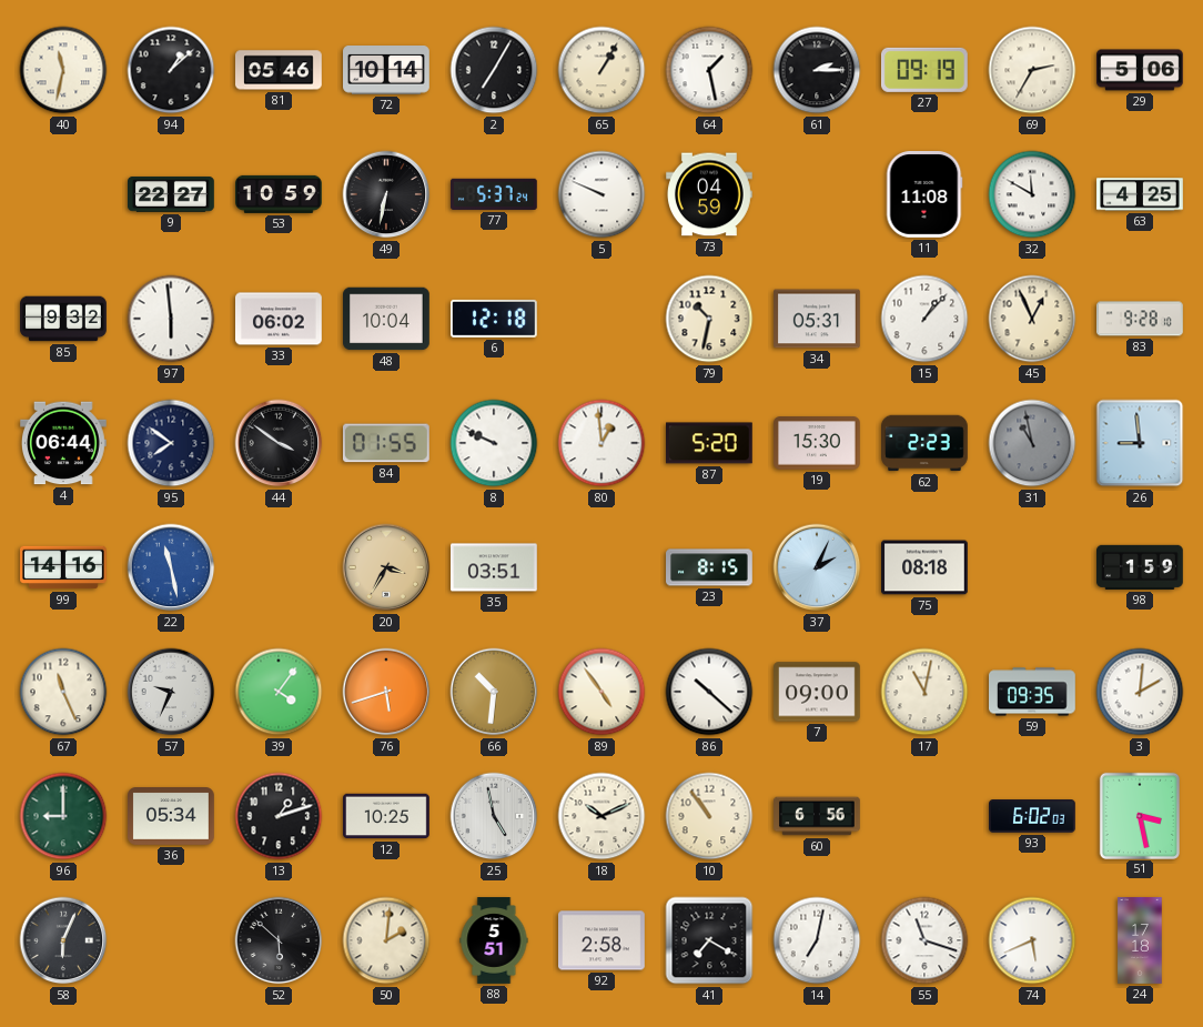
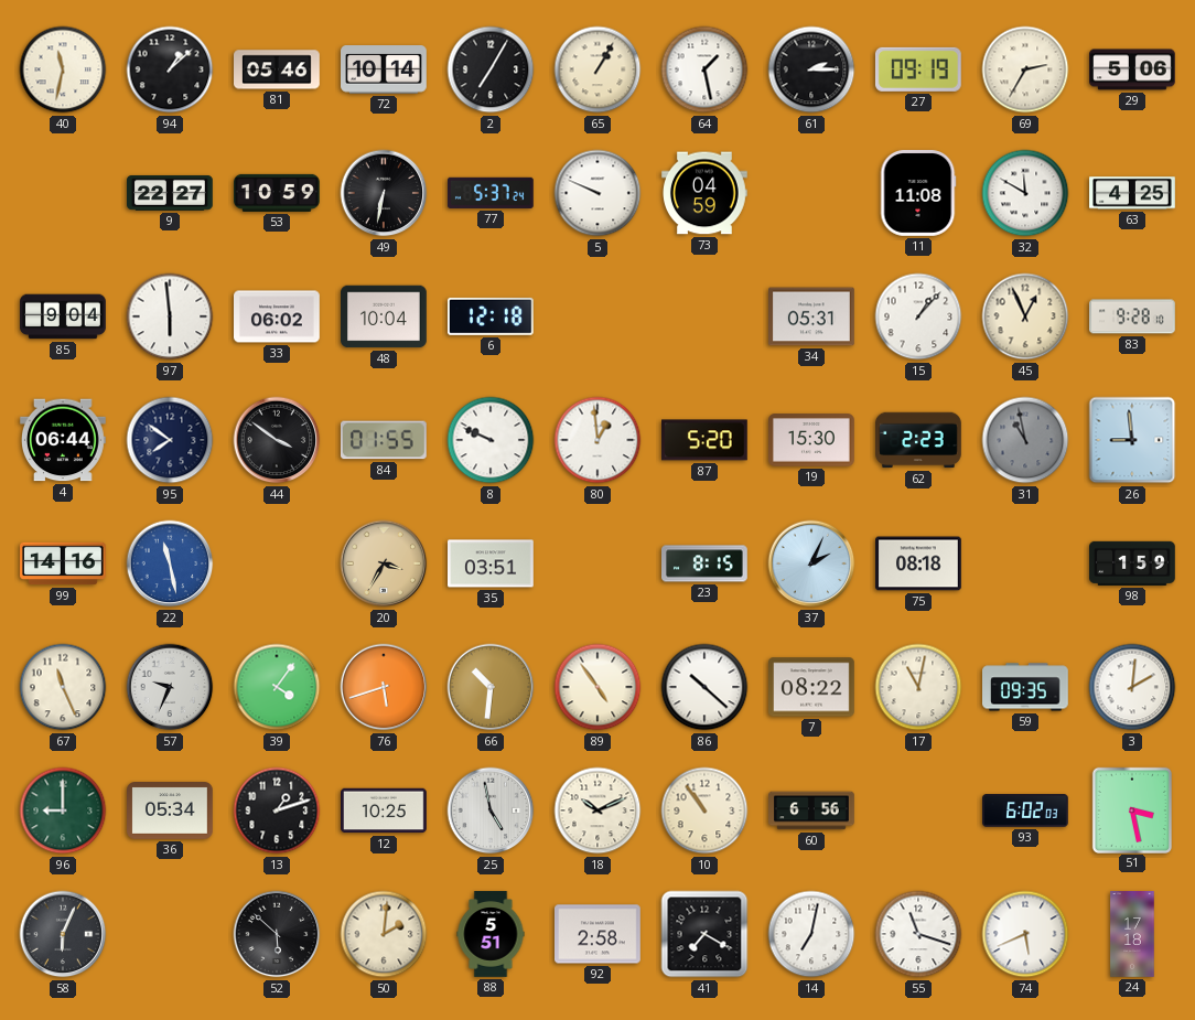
85: 9:32 -> 9:04
79: 10:32 -> none
7: 09:00 -> 08:22
